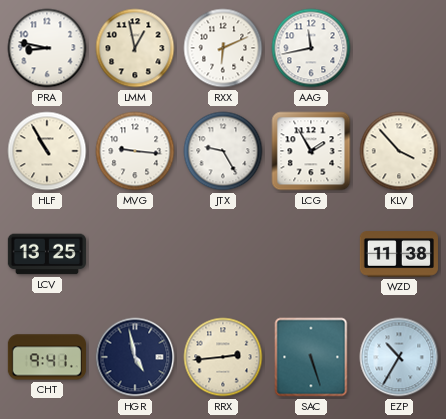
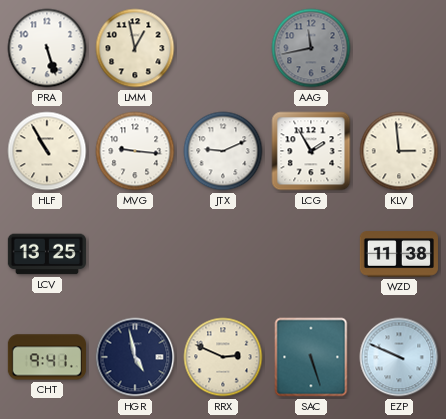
PRA: 8:47 -> 5:27
RXX: 6:11 -> none
AAG dial: white -> grey
JTX: 9:25 -> 9:11
KLV: 3:53 -> 2:59
RRX: 2:44 -> 2:49
EZP: 10:35 -> 9:49
